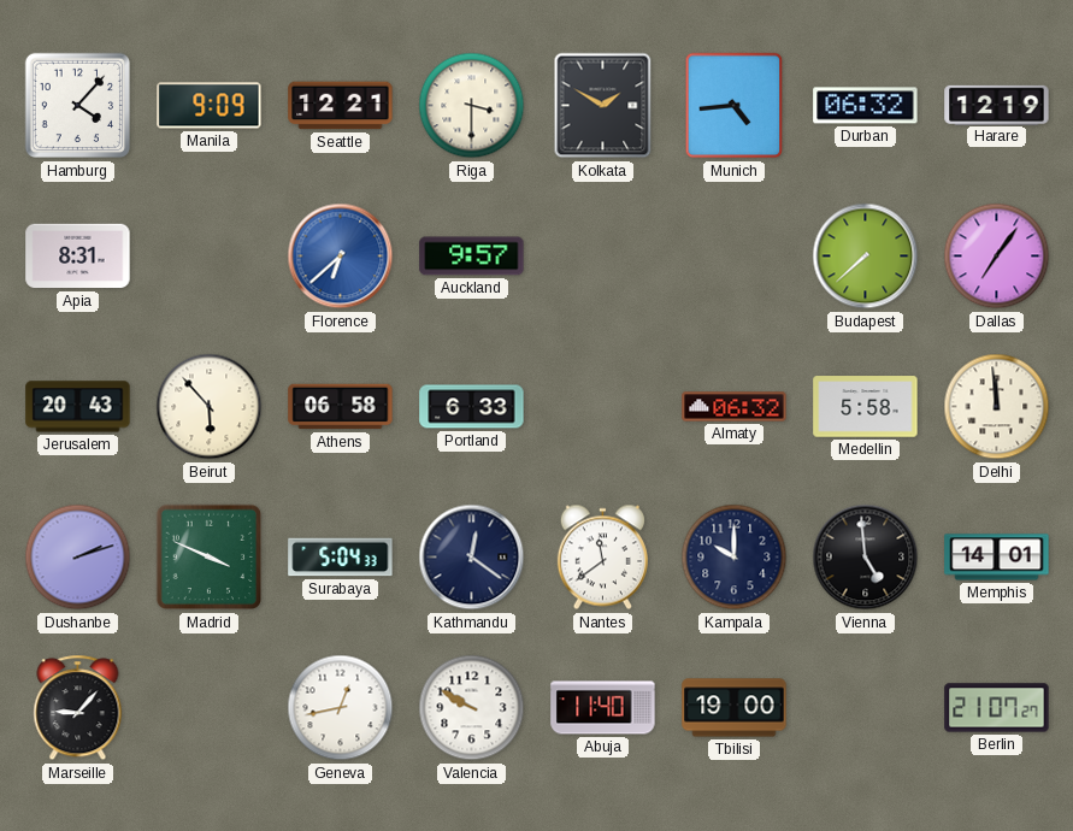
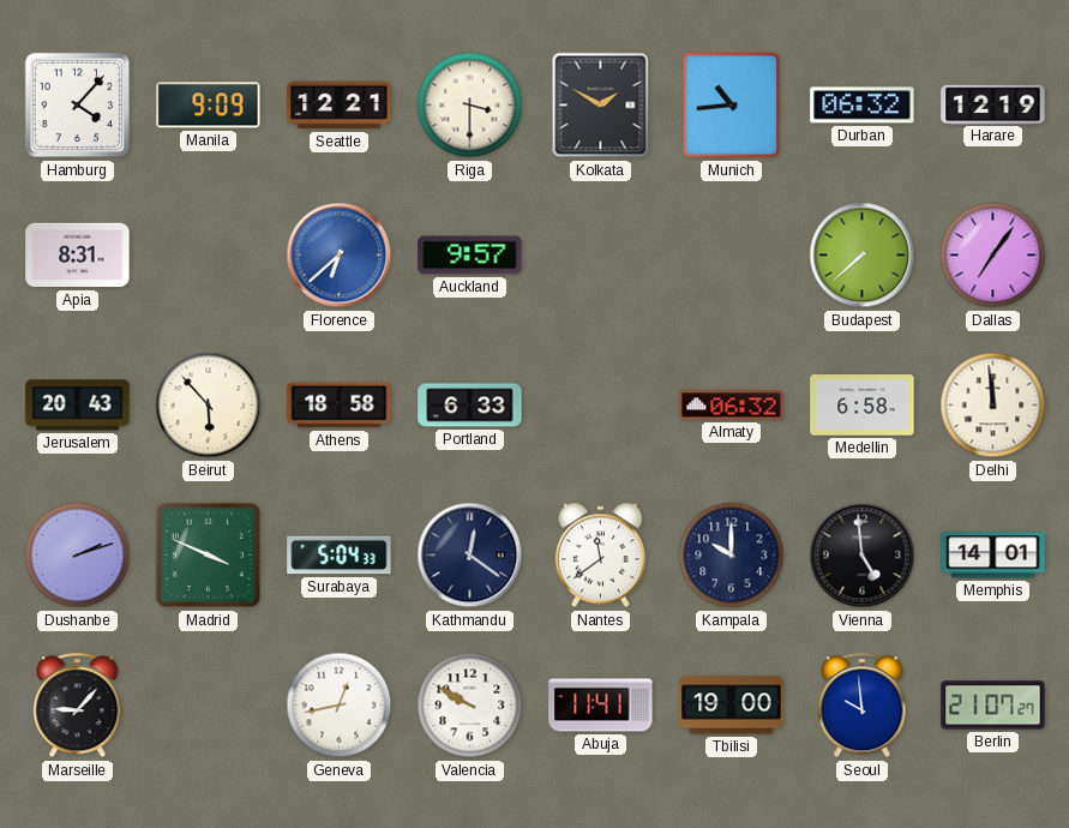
Munich: 4:44 -> 10:44
Athens: 06:58 -> 18:58
Medellin: 5:58 -> 6:58
Abuja: 11:40 -> 11:41
Seoul: none -> 9:59
